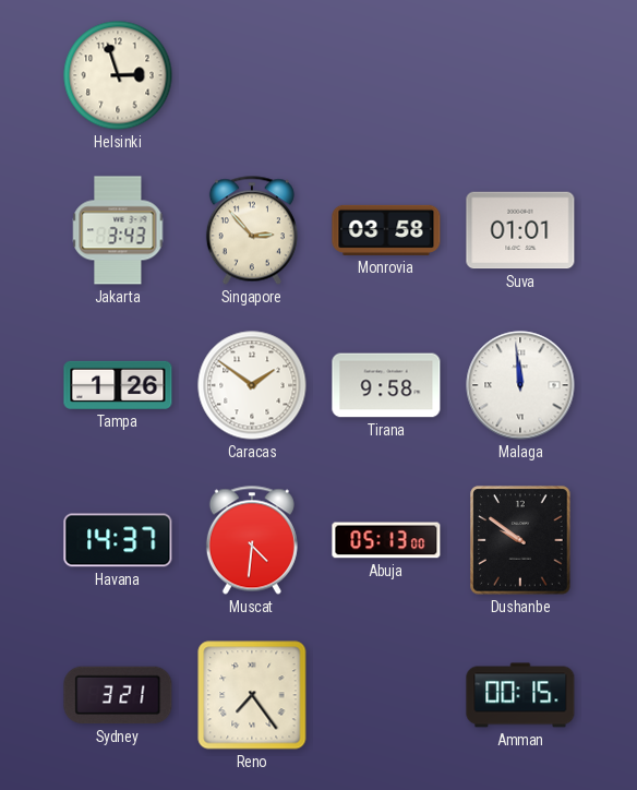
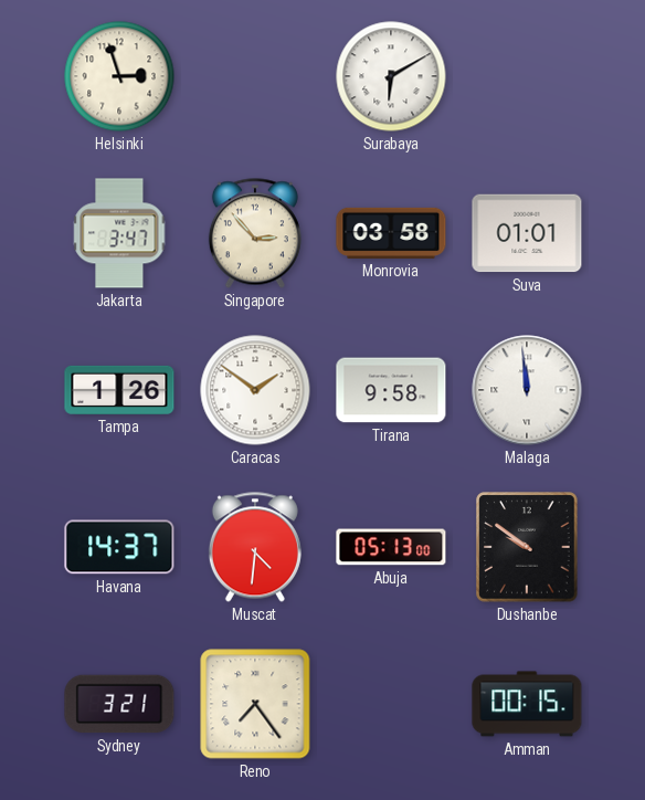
Surabaya: none -> 6:10
Jakarta: 3:43 -> 3:47
